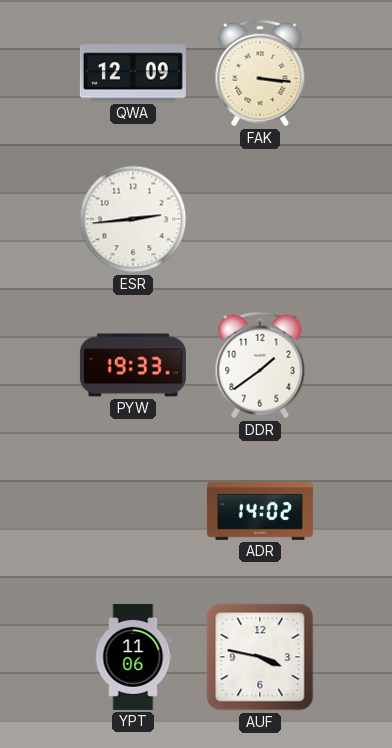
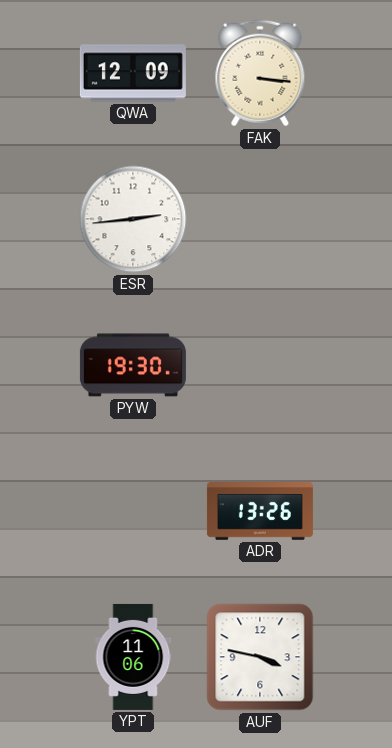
PYW: 19:33 -> 19:30
DDR: 1:39 -> none
ADR: 14:02 -> 13:26
